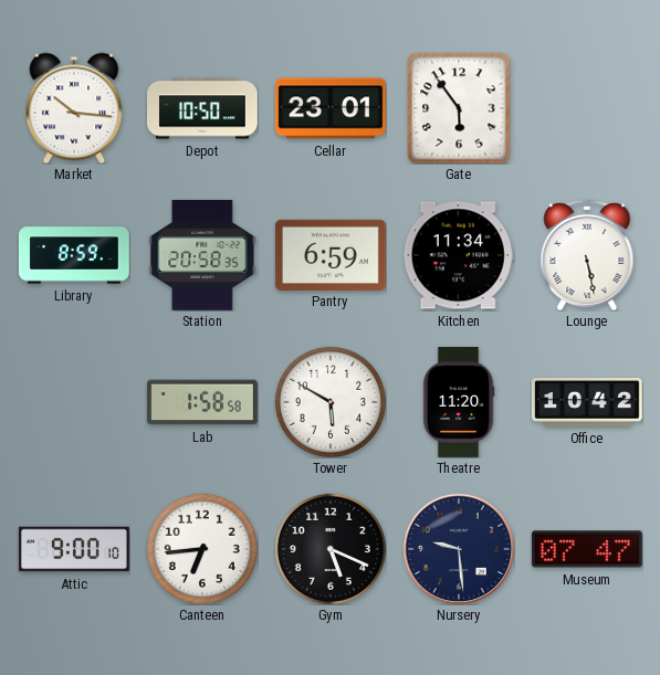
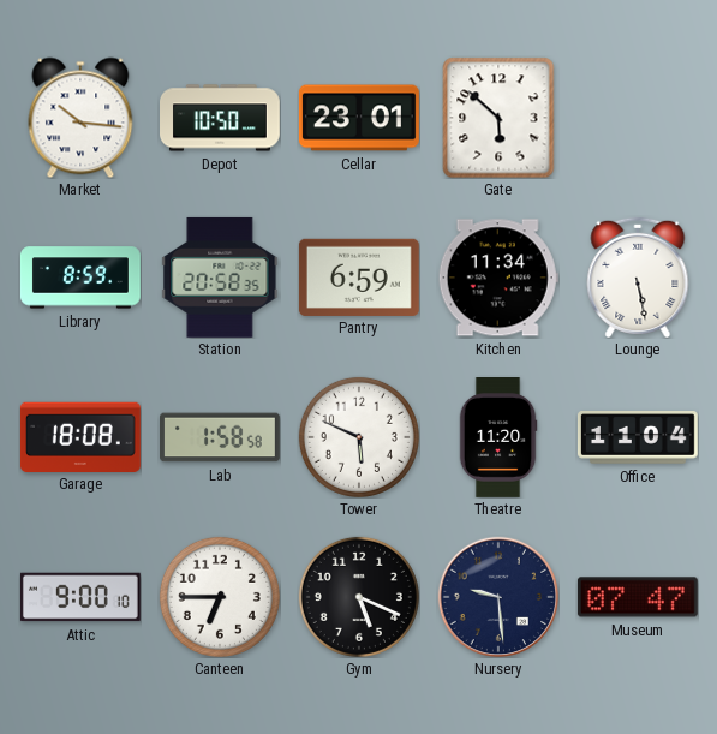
Gate: 5:54 -> 5:52
Garage: none -> 18:08
Tower: 5:50 -> 5:49
Office: 10:42 -> 11:04
Canteen: 6:44 -> 6:45
